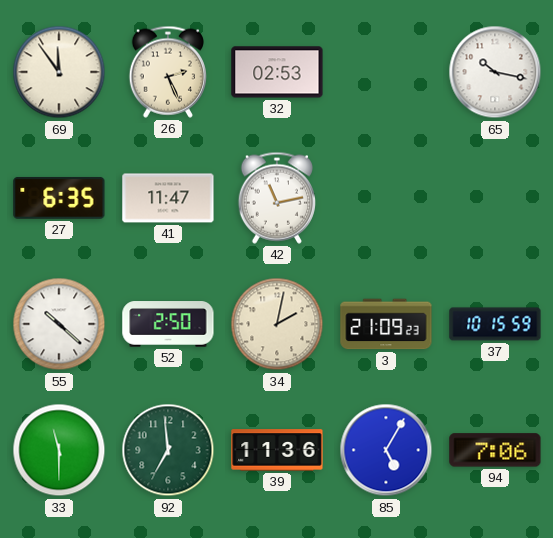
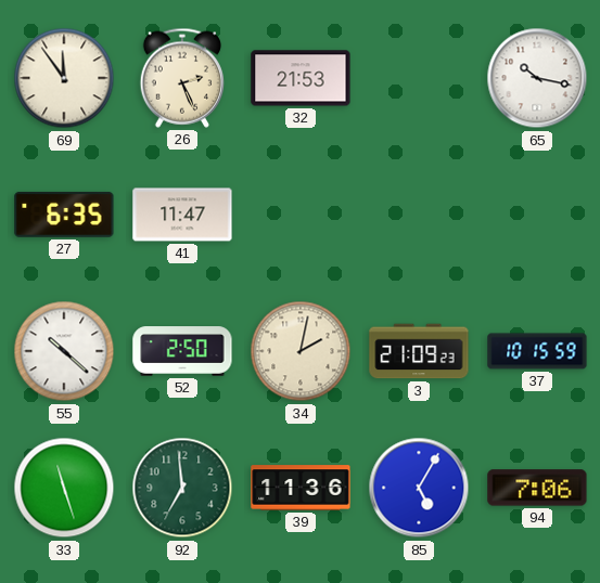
32: 02:53 -> 21:53
42: 11:13 -> none
33: 11:30 -> 11:27
